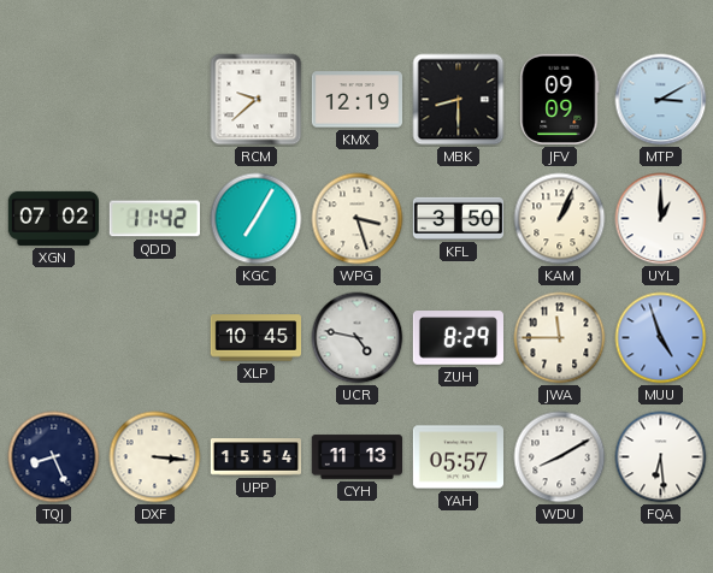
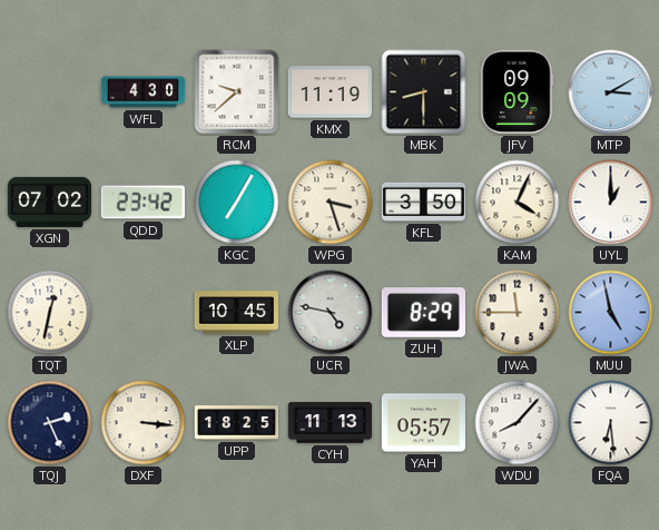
WFL: none -> 4:30
KMX: 12:19 -> 11:19
QDD: 11:42 -> 23:42
KAM: 1:04 -> 4:04
TQT: none -> 12:32
MUU: 4:57 -> 4:58
TQJ: 8:26 -> 2:26
UPP: 15:54 -> 18:25
WDU: 8:10 -> 8:07
